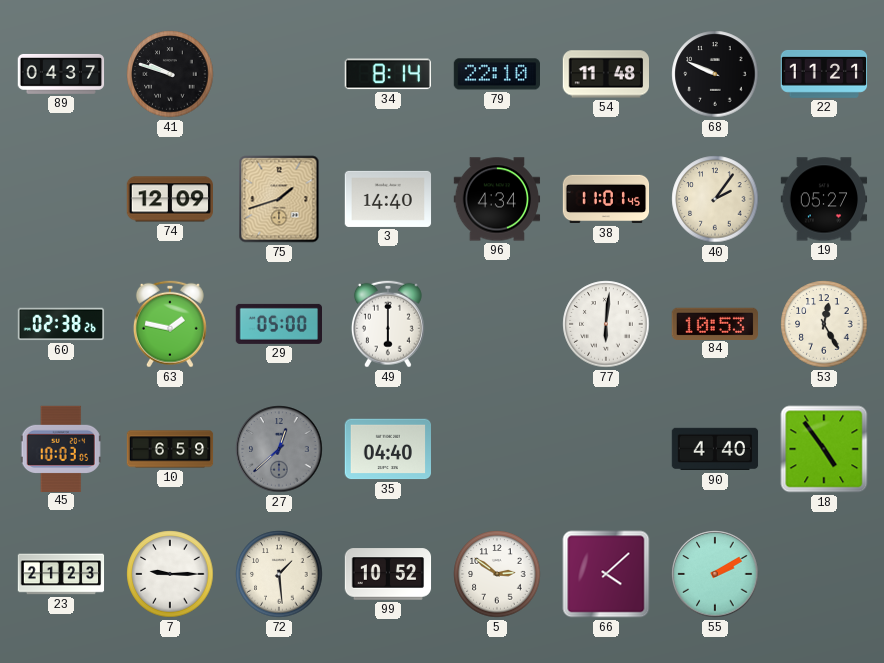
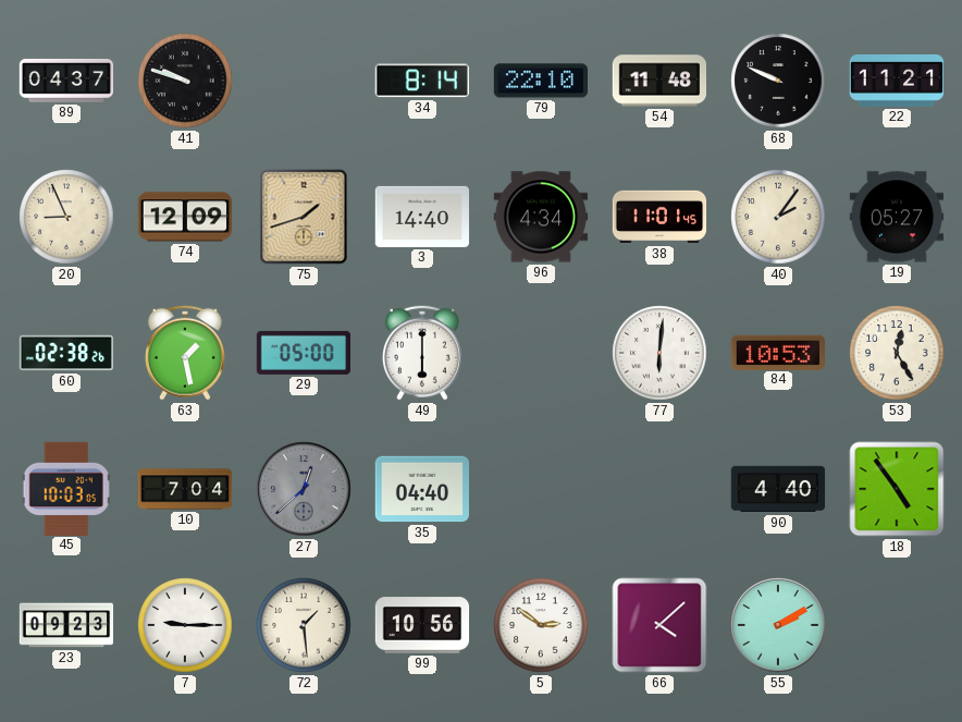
20: none -> 8:56
63: 1:47 -> 1:28
10: 6:59 -> 7:04
23: 21:23 -> 09:23
99: 10:52 -> 10:56
